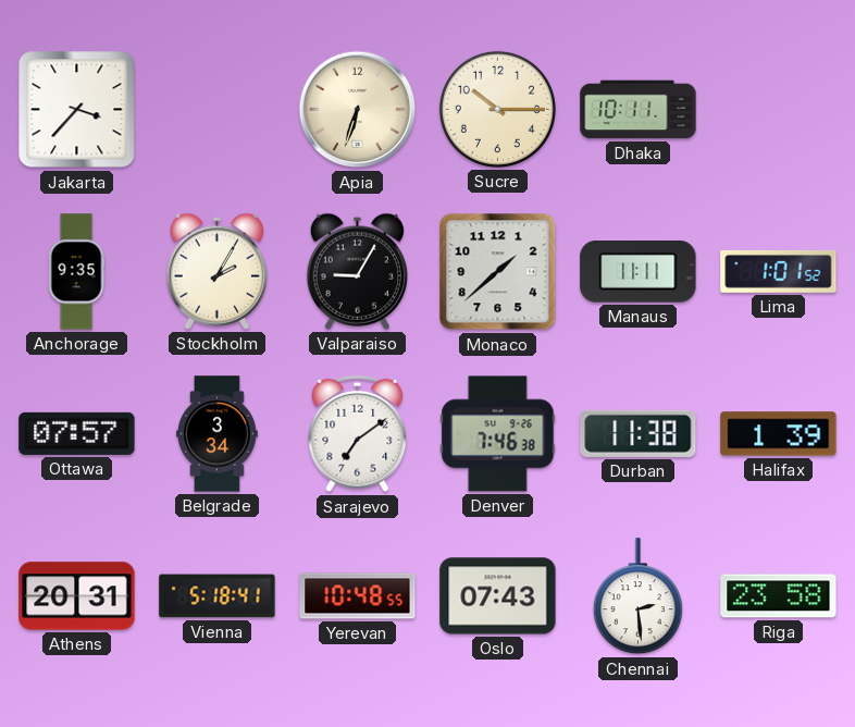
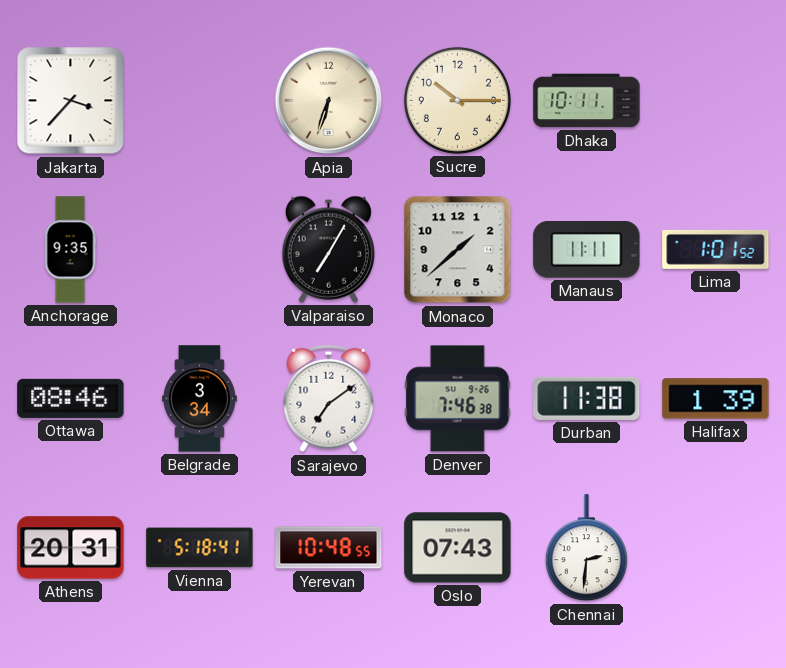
Stockholm: 2:05 -> none
Valparaiso: 9:05 -> 7:05
Ottawa: 07:57 -> 08:46
Chennai: 2:29 -> 2:31
Riga: 23:58 -> none
